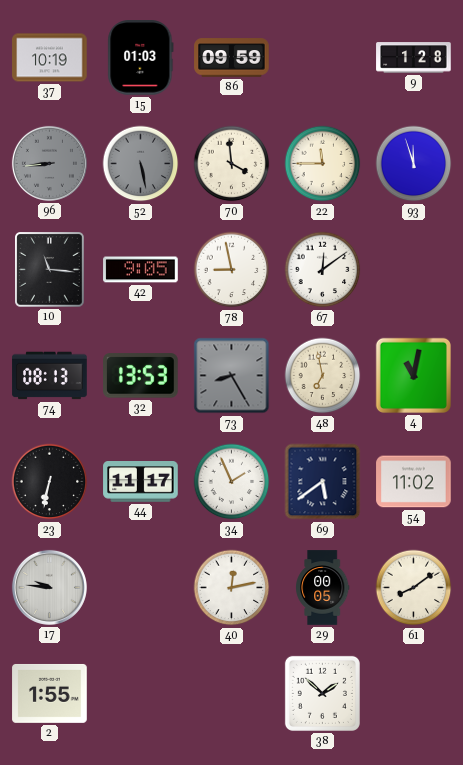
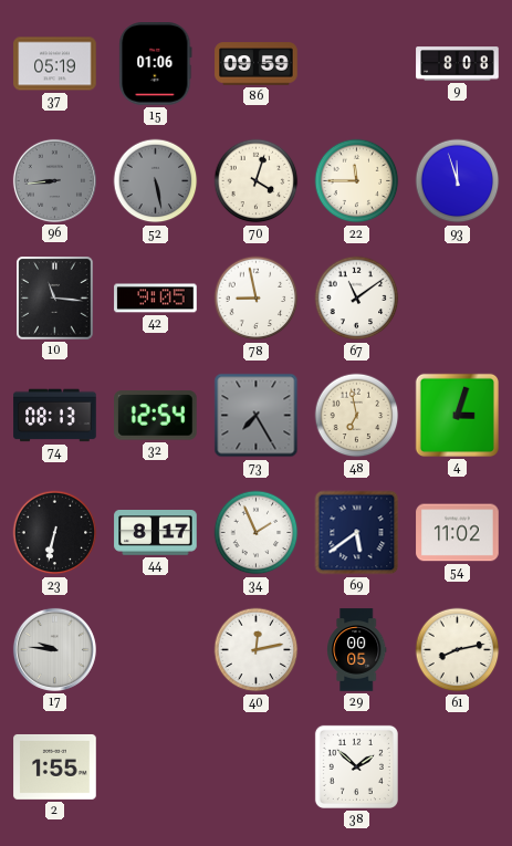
37: 10:19 -> 05:19
15: 01:03 -> 01:06
9: 1:28 -> 8:08
70: 3:59 -> 4:03
67: 12:09 -> 11:09
32: 13:53 -> 12:54
73: 8:25 -> 7:25
4: 11:02 -> 3:03
44: 11:17 -> 8:17
61: 8:09 -> 8:13
